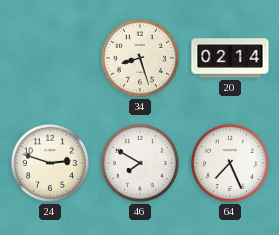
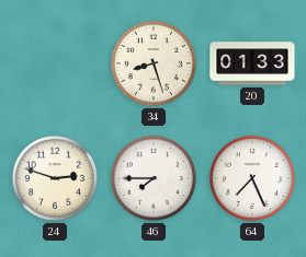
20: 02:14 -> 01:33
46: 7:50 -> 7:45
